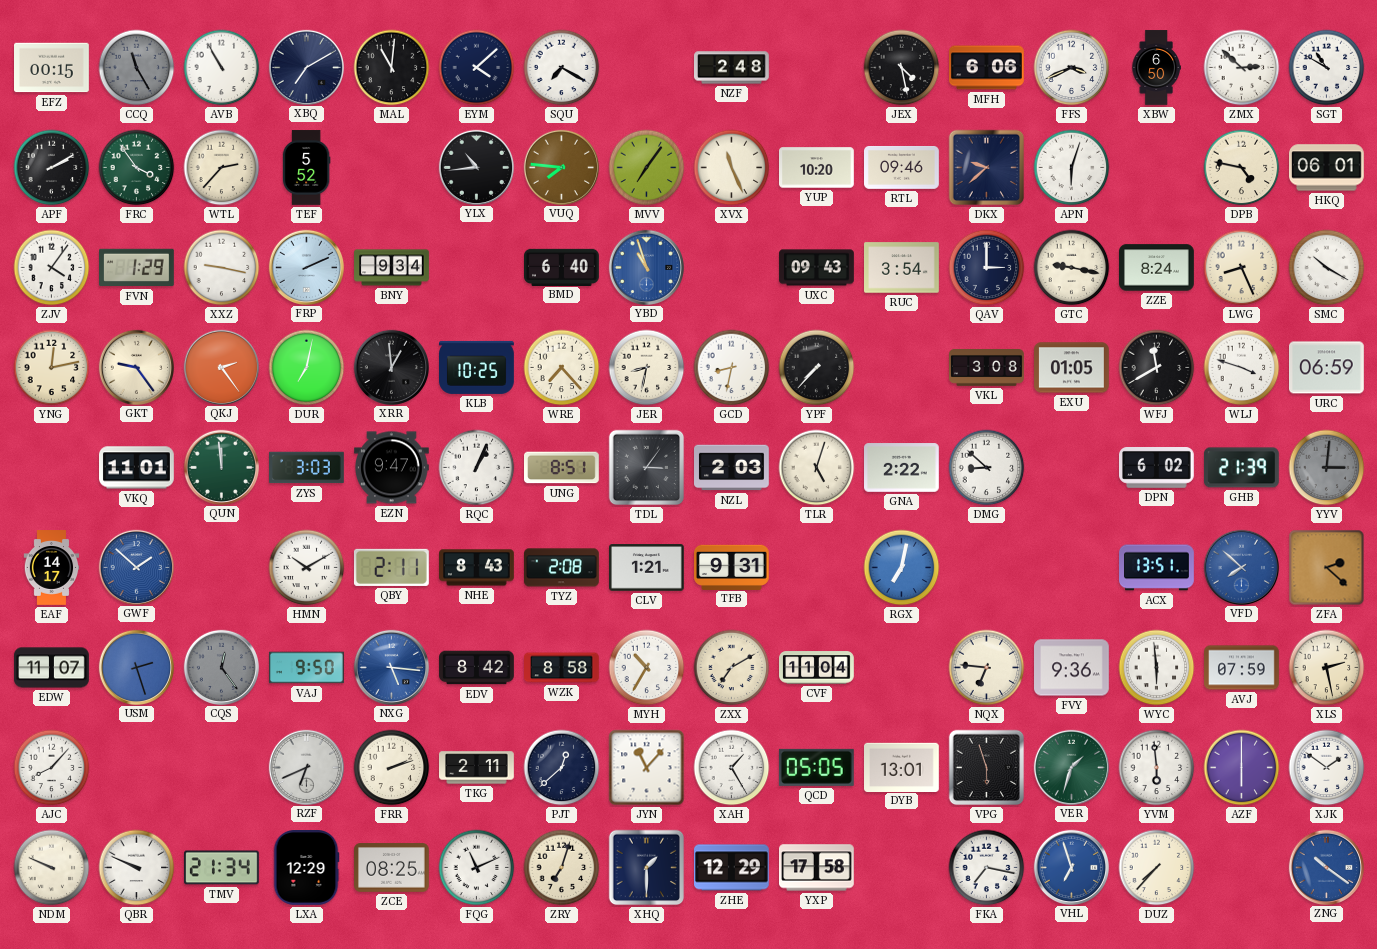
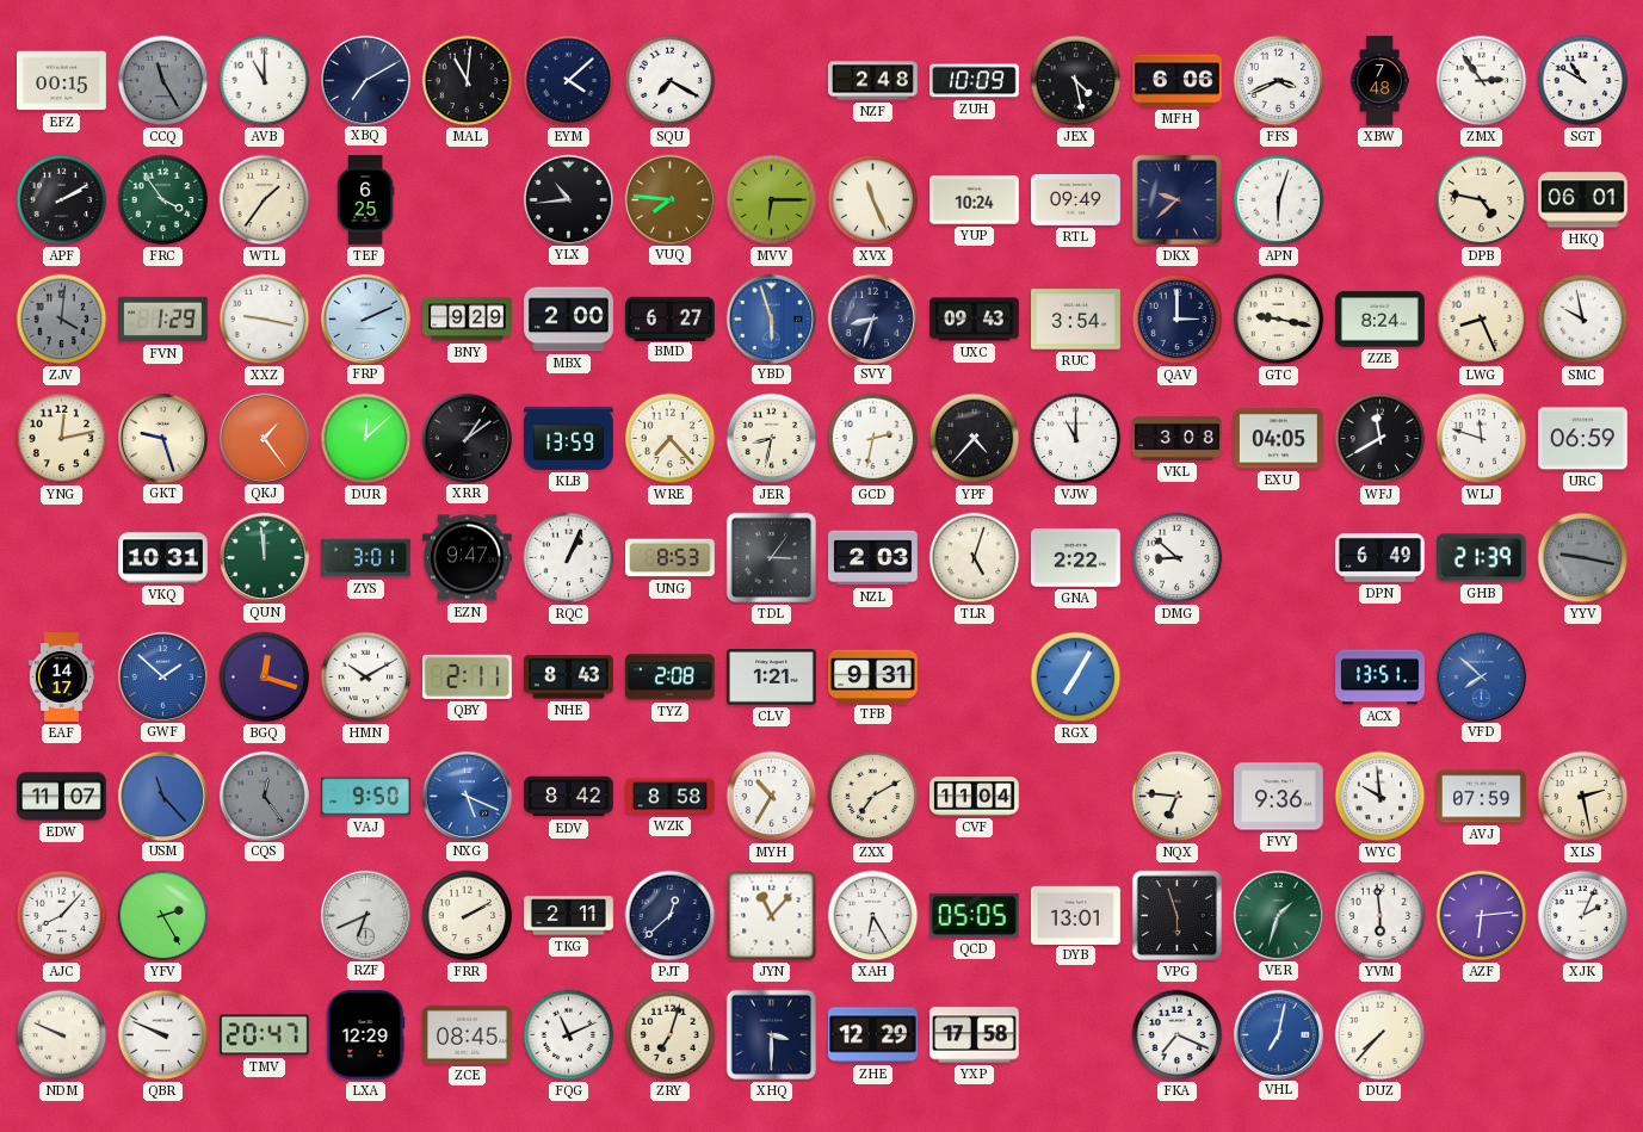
AVB: 10:55 -> 11:00
ZUH: none -> 10:09
XBW: 6:50 -> 7:48
ZMX: 2:52 -> 2:54
WTL: 2:37 -> 1:36
TEF: 5:52 -> 6:25
MVV: 7:06 -> 6:15
YUP: 10:20 -> 10:24
RTL: 09:46 -> 09:49
ZJV: 4:06 -> 4:01
ZJV dial: white -> grey
BNY: 9:34 -> 9:29
MBX: none -> 2:00
BMD: 6:40 -> 6:27
YBD: 10:57 -> 5:57
SVY: none -> 8:33
SMC: 10:20 -> 9:58
GKT: 9:24 -> 9:27
QKJ: 2:24 -> 1:24
DUR: 7:02 -> 12:08
XRR: 12:59 -> 1:09
KLB: 10:25 -> 13:59
GCD: 8:32 -> 2:32
YPF: 7:37 -> 4:37
VJW: none -> 11:00
EXU: 01:05 -> 04:05
WLJ: 3:48 -> 11:48
VKQ: 11:01 -> 10:31
ZYS: 3:03 -> 3:01
UNG: 8:51 -> 8:53
DPN: 6:02 -> 6:49
YYV: 3:01 -> 9:17
BGQ: none -> 12:18
RGX: 7:02 -> 7:05
ZFA: 2:22 -> none
USM: 2:27 -> 11:23
NXG: 5:16 -> 5:19
WYC: 5:59 -> 9:59
YFV: none -> 2:25
FRR: 2:12 -> 2:10
XAH: 1:25 -> 6:25
AZF: 6:00 -> 6:14
XJK: 1:51 -> 2:04
TMV: 21:34 -> 20:47
ZCE: 08:25 -> 08:45
XHQ: 1:30 -> 3:30
FKA: 7:17 -> 7:19
VHL: 6:57 -> 7:02
ZNG: 10:21 -> none
